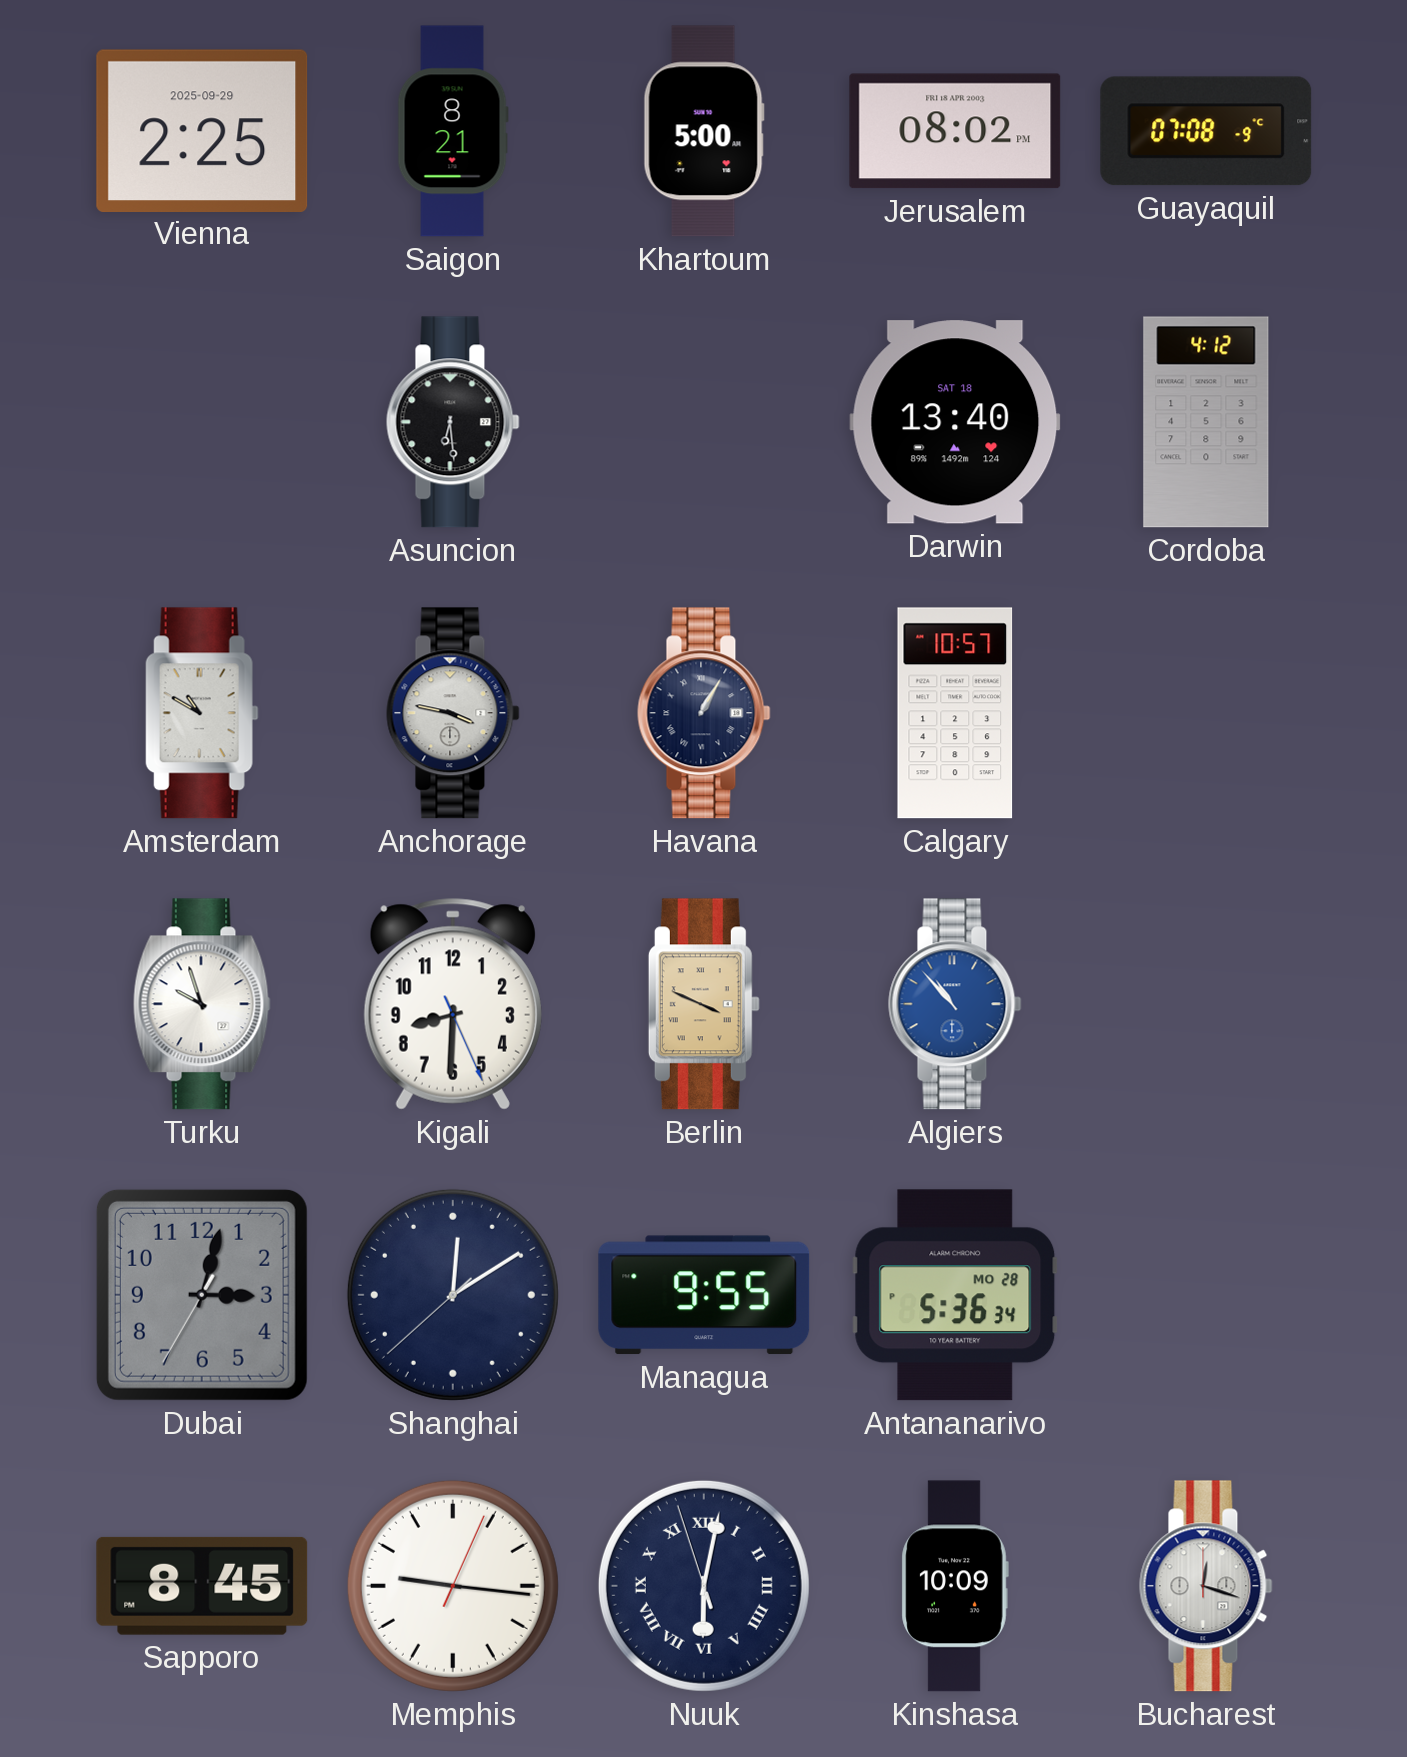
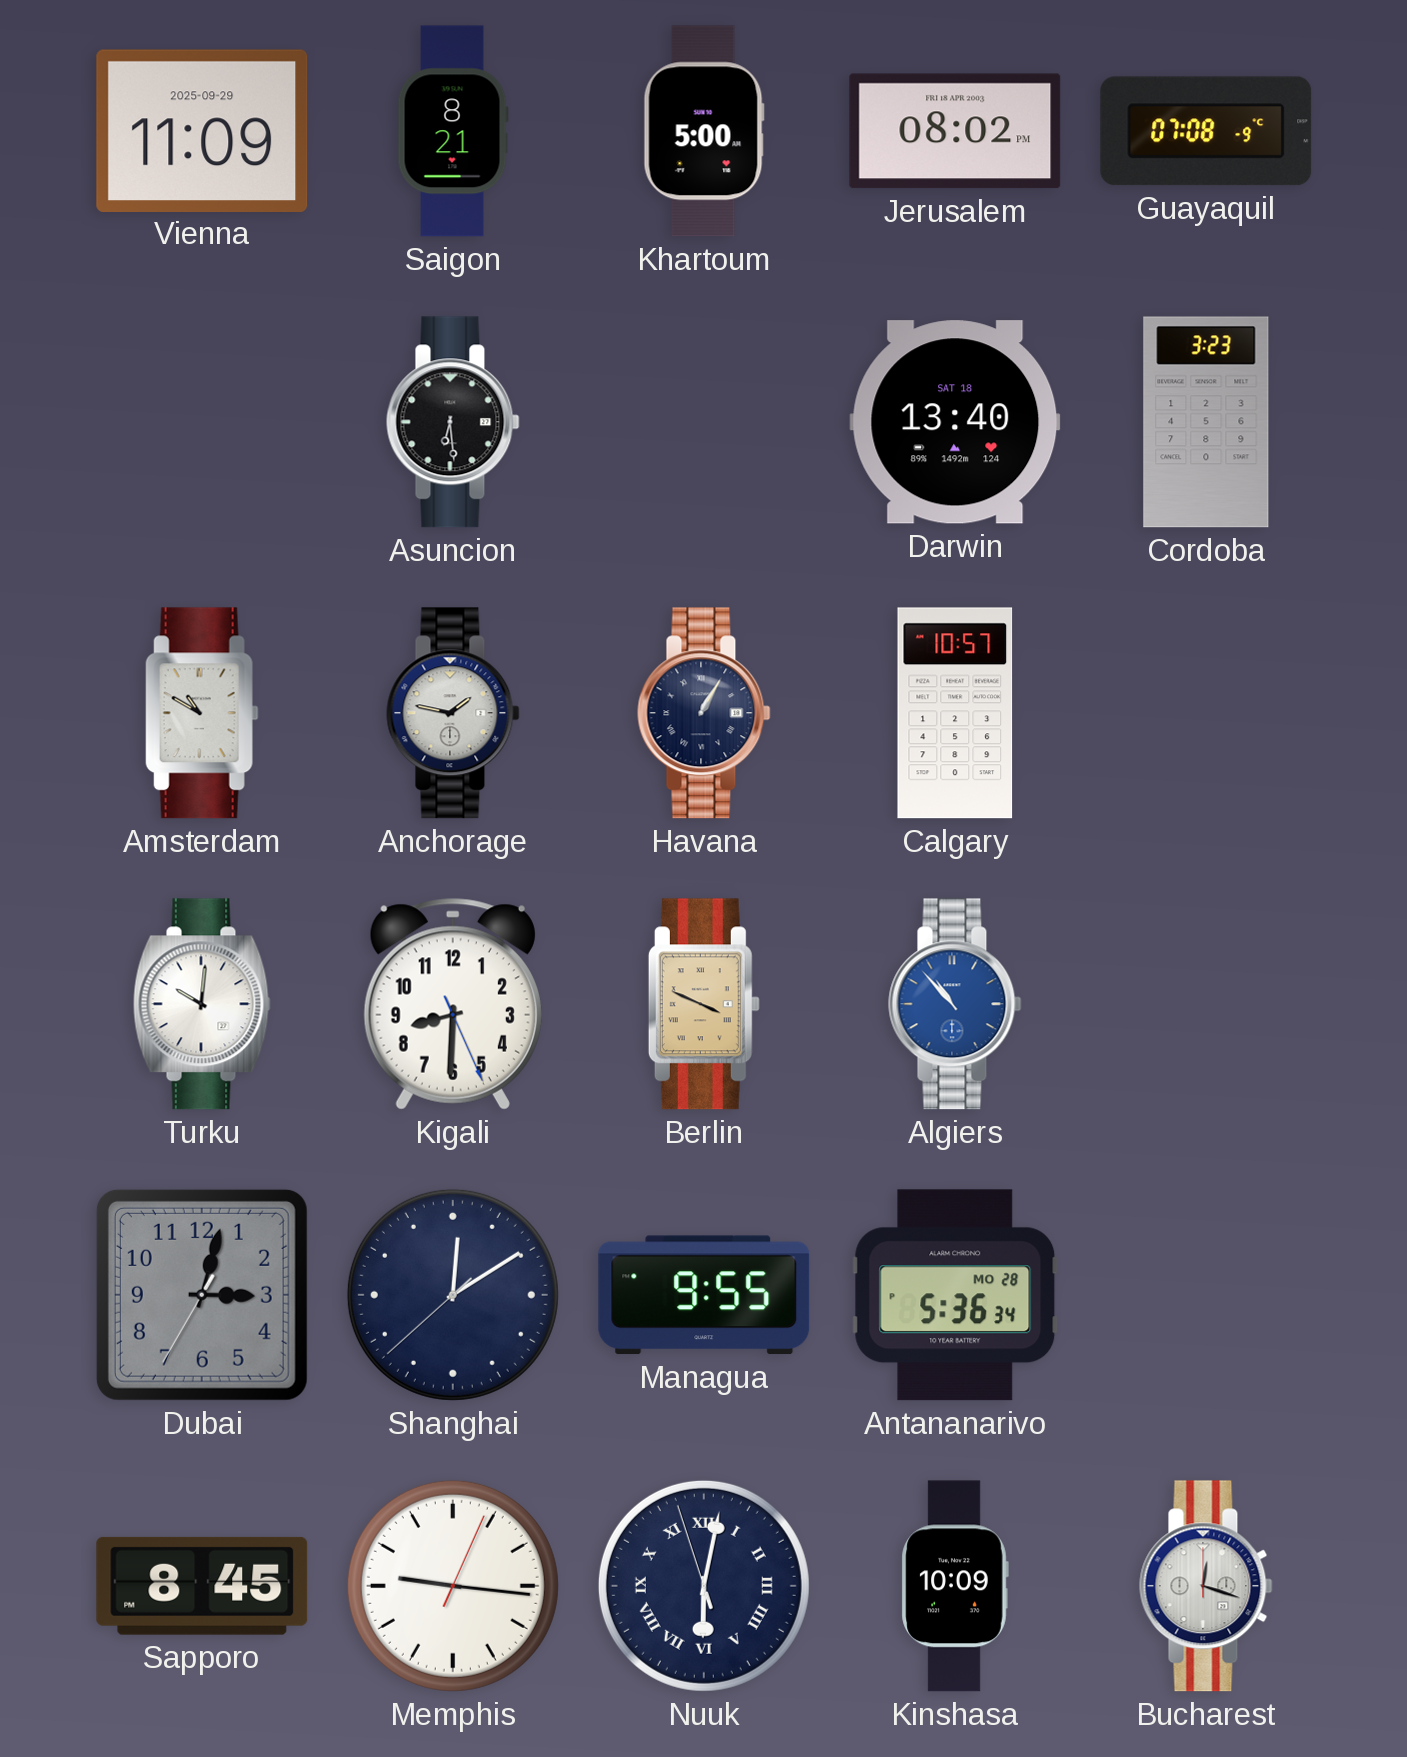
Vienna: 2:25 -> 11:09
Cordoba: 4:12 -> 3:23
Anchorage: 3:47 -> 1:47
Turku: 9:57 -> 10:01
